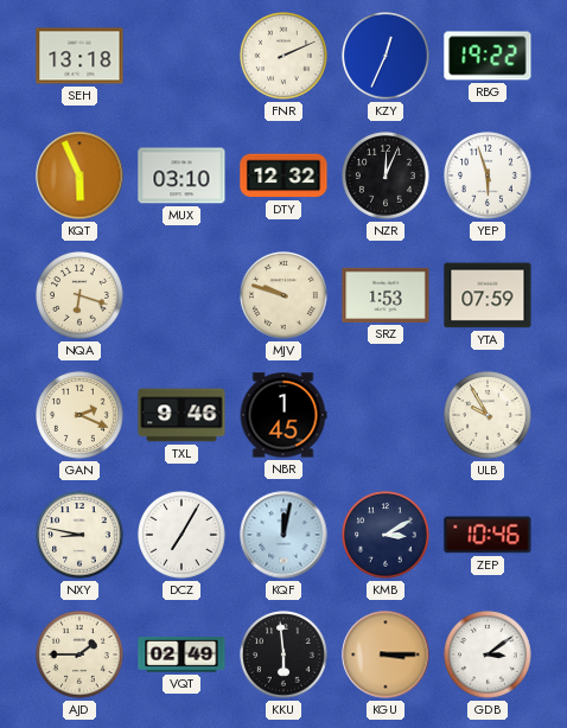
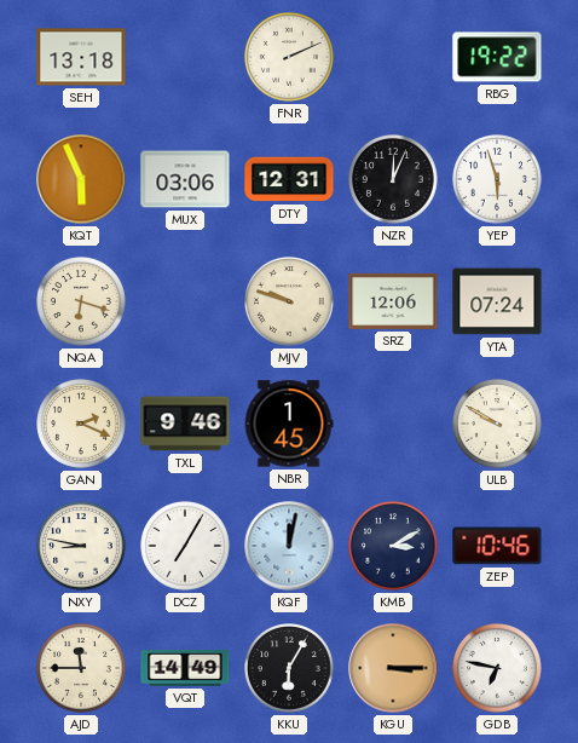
KZY: 12:34 -> none
MUX: 03:10 -> 03:06
DTY: 12:32 -> 12:31
SRZ: 1:53 -> 12:06
YTA: 07:59 -> 07:24
ULB: 9:55 -> 9:50
AJD: 1:45 -> 11:45
VQT: 02:49 -> 14:49
KKU: 5:59 -> 6:05
GDB: 3:09 -> 6:47
